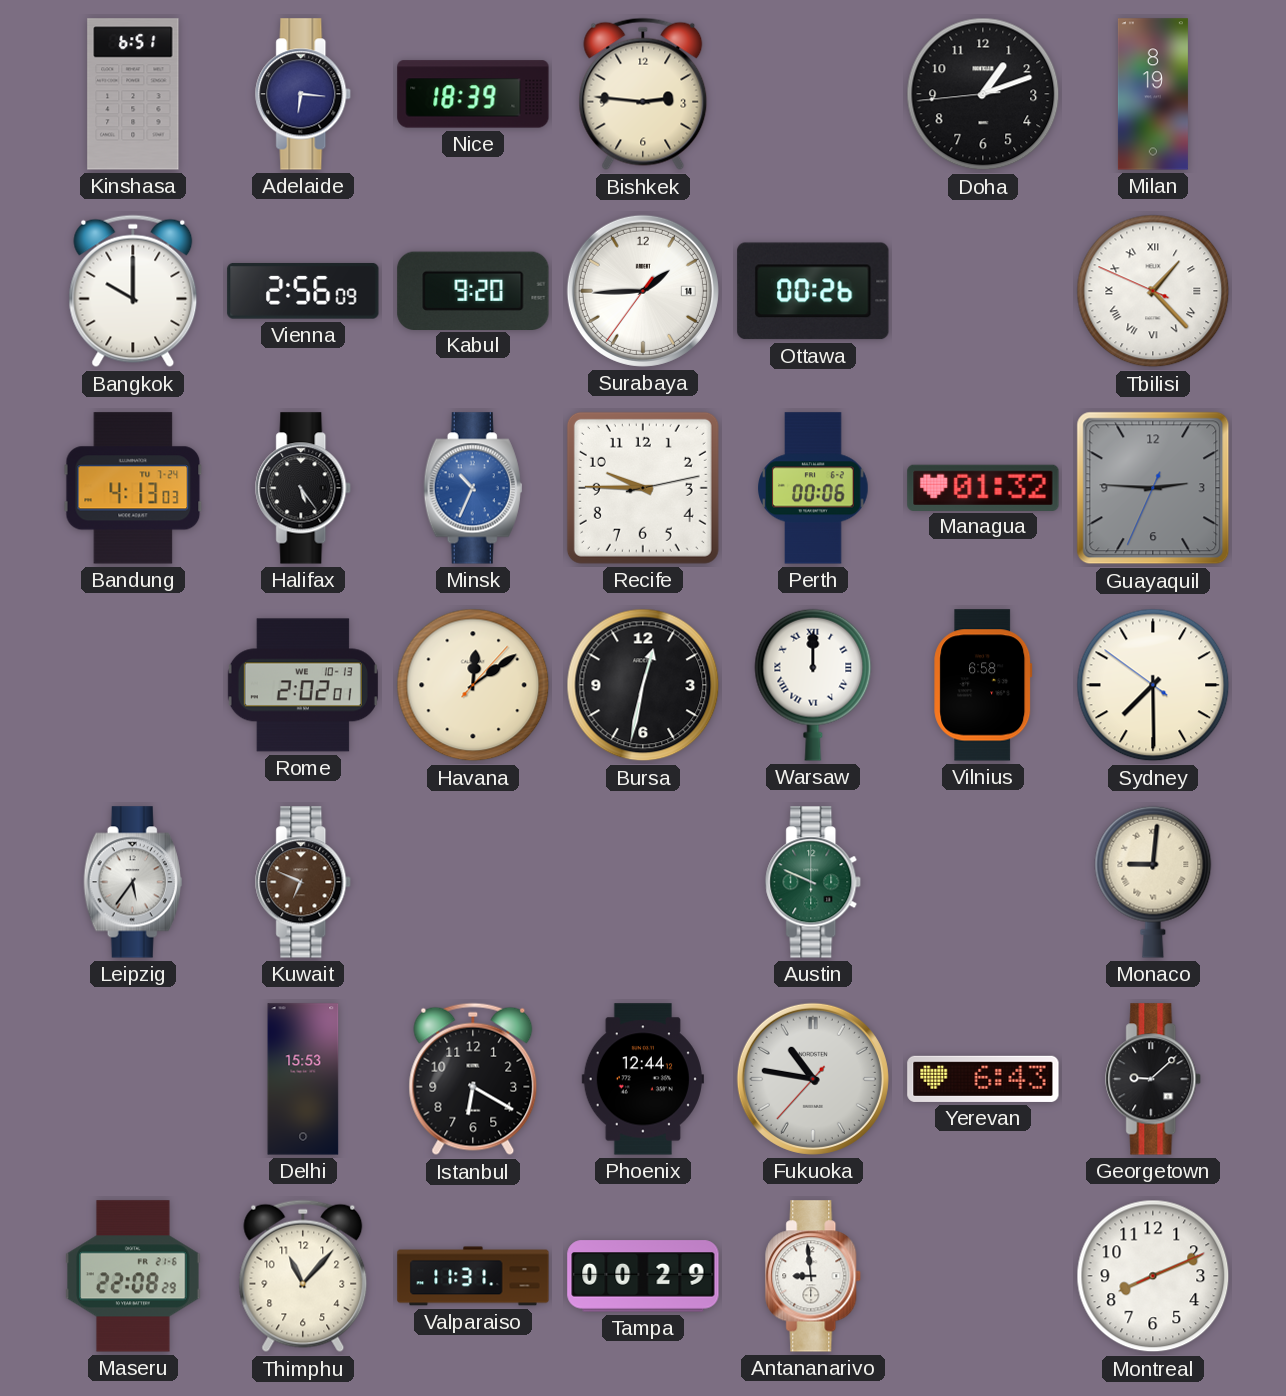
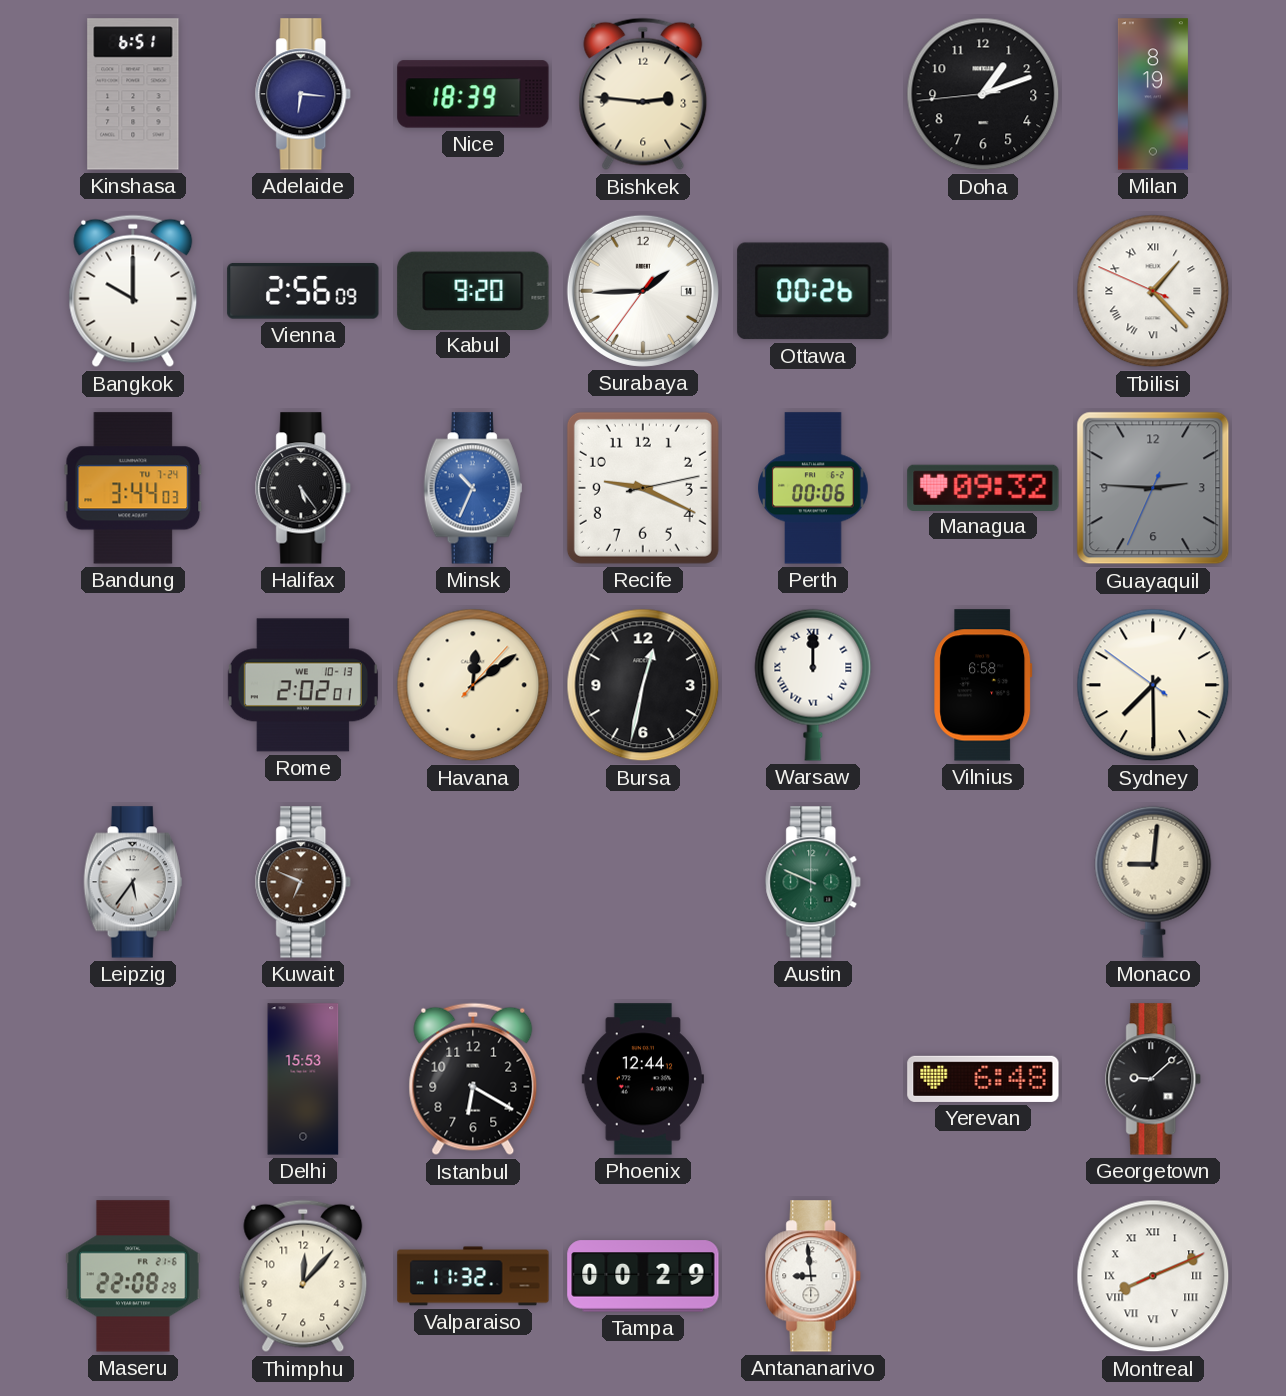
Bandung: 4:13 -> 3:44
Recife: 9:45 -> 9:19
Managua: 01:32 -> 09:32
Fukuoka: 10:46 -> none
Yerevan: 6:43 -> 6:48
Thimphu: 11:07 -> 12:07
Valparaiso: 11:31 -> 11:32
Montreal numerals: Arabic -> Roman
